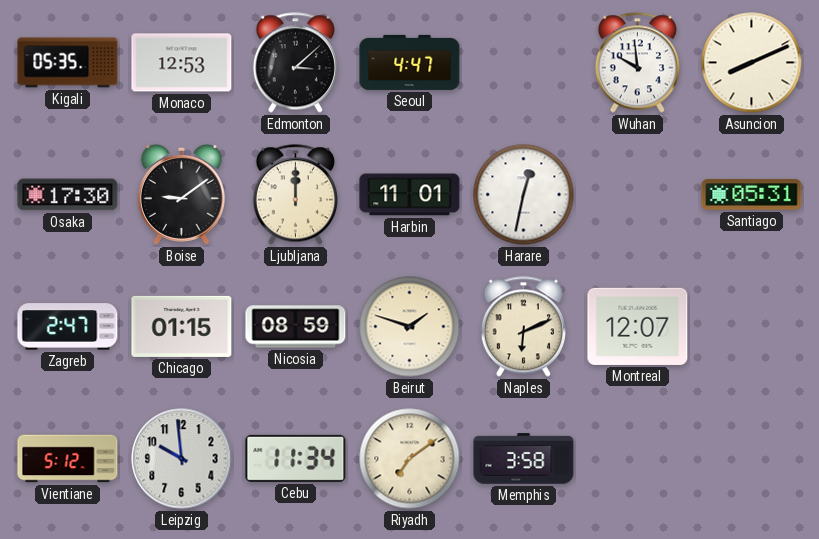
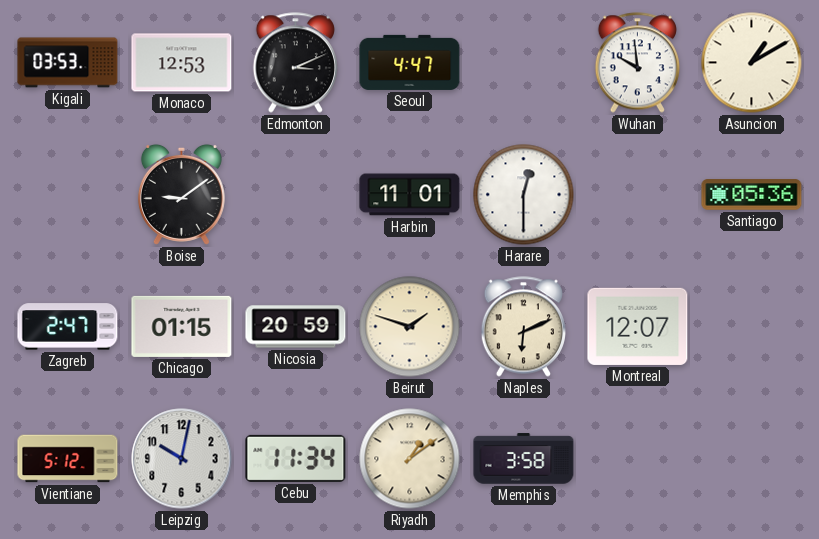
Kigali: 05:35 -> 03:53
Edmonton: 3:08 -> 3:11
Asuncion: 8:11 -> 1:10
Osaka: 17:30 -> none
Ljubljana: 12:00 -> none
Harare: 12:32 -> 12:30
Santiago: 05:31 -> 05:36
Nicosia: 08:59 -> 20:59
Leipzig: 9:59 -> 10:02
Riyadh: 7:09 -> 1:09
